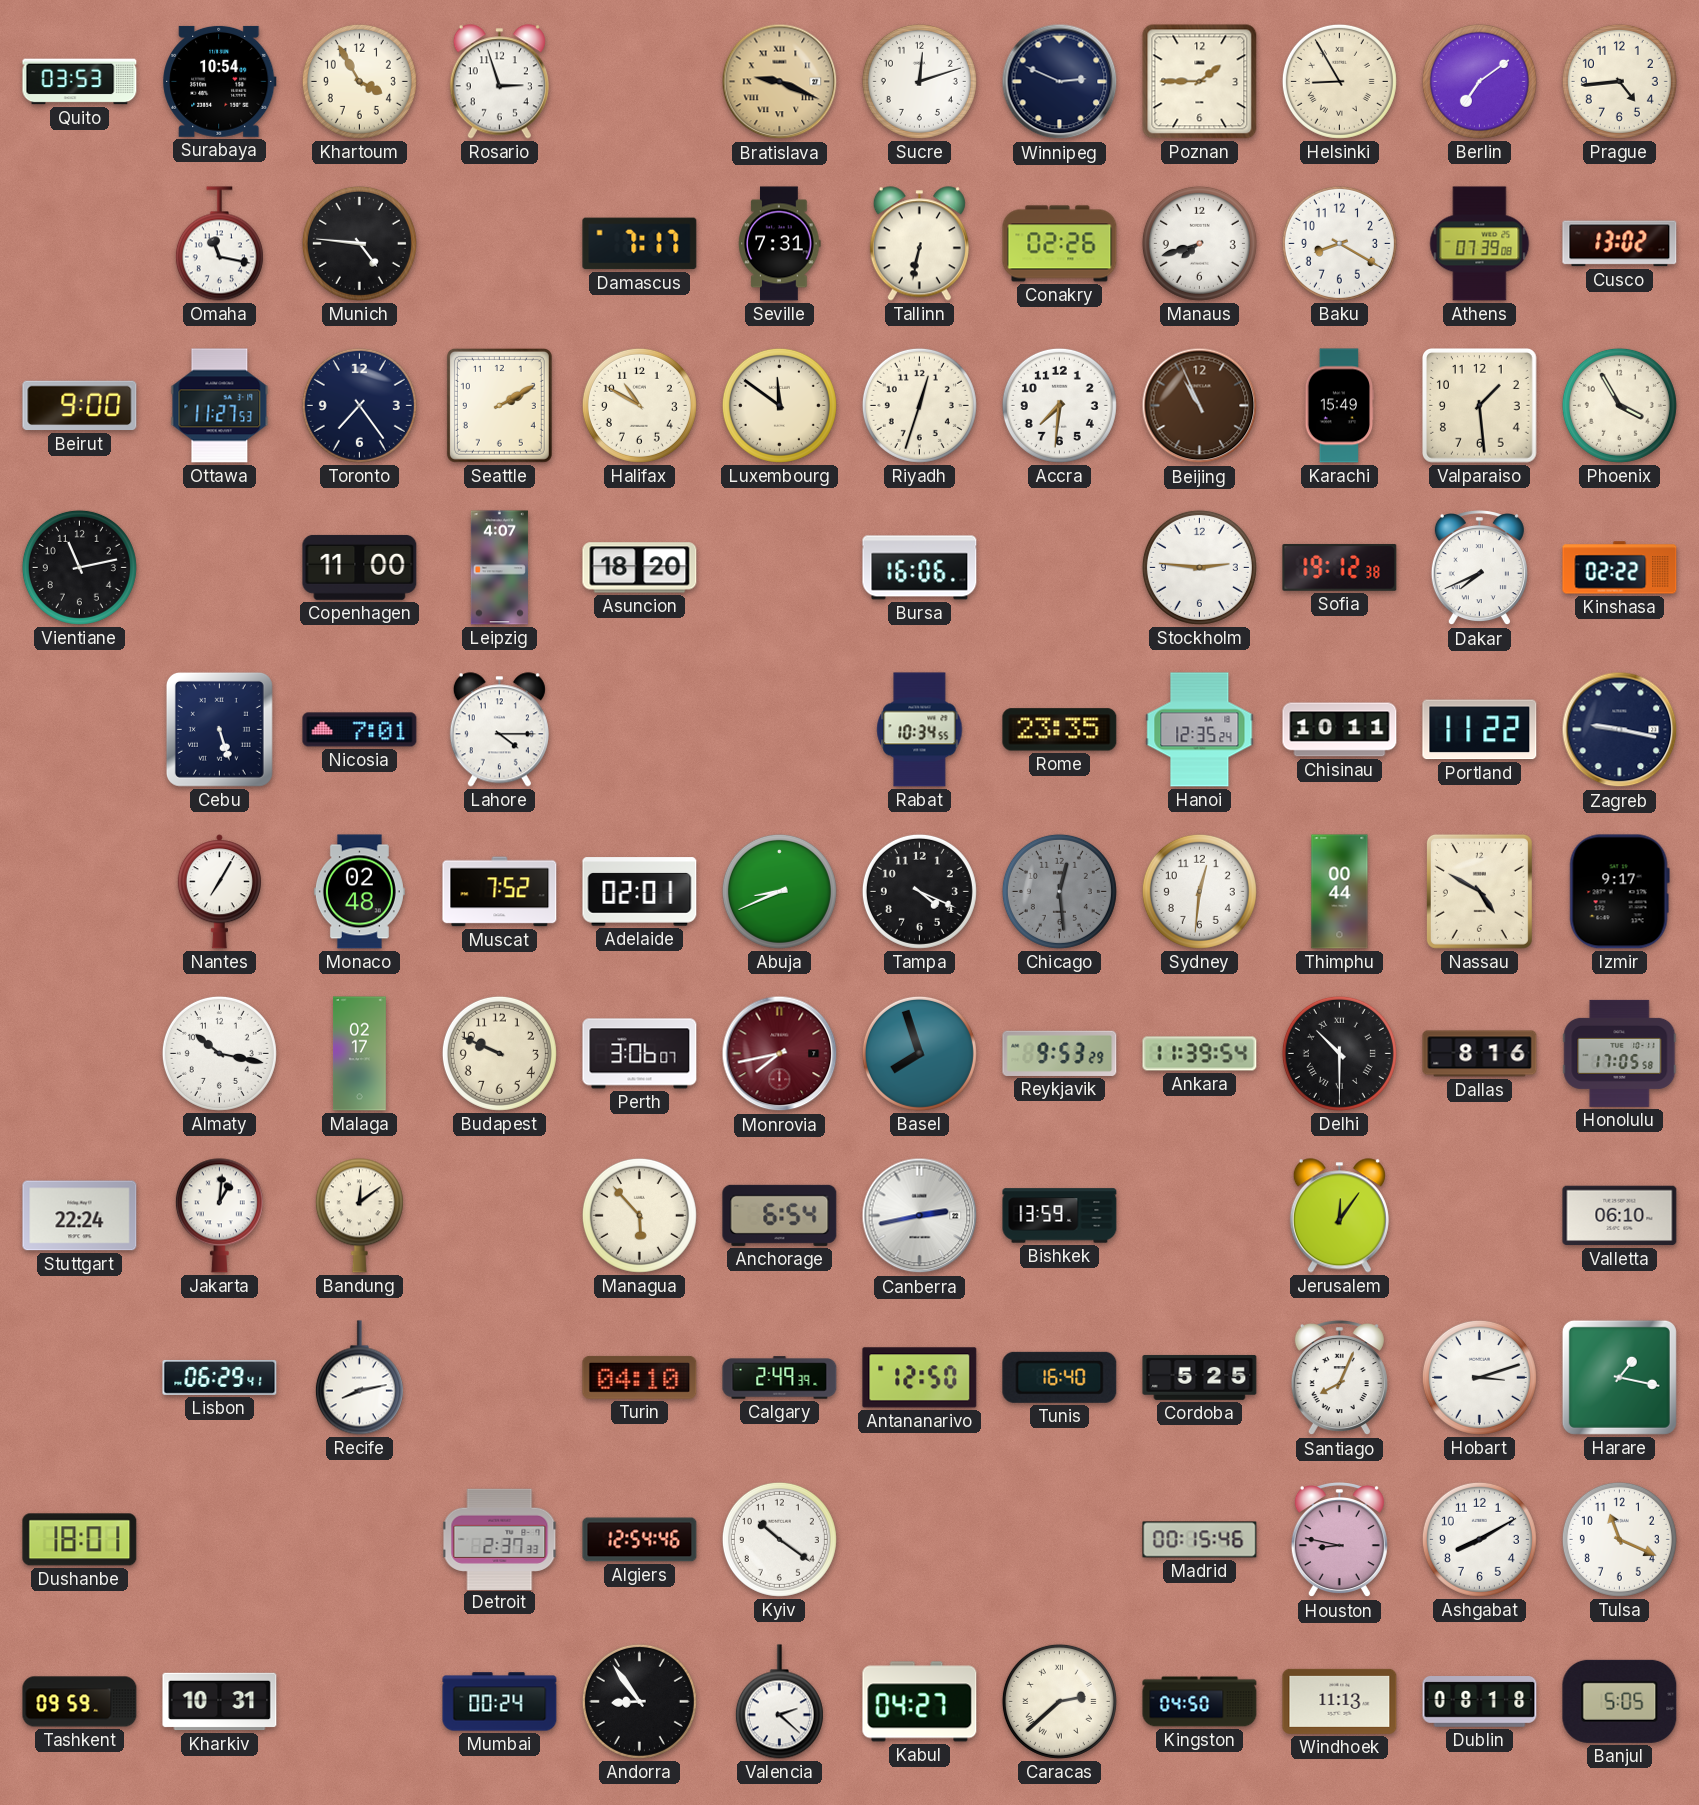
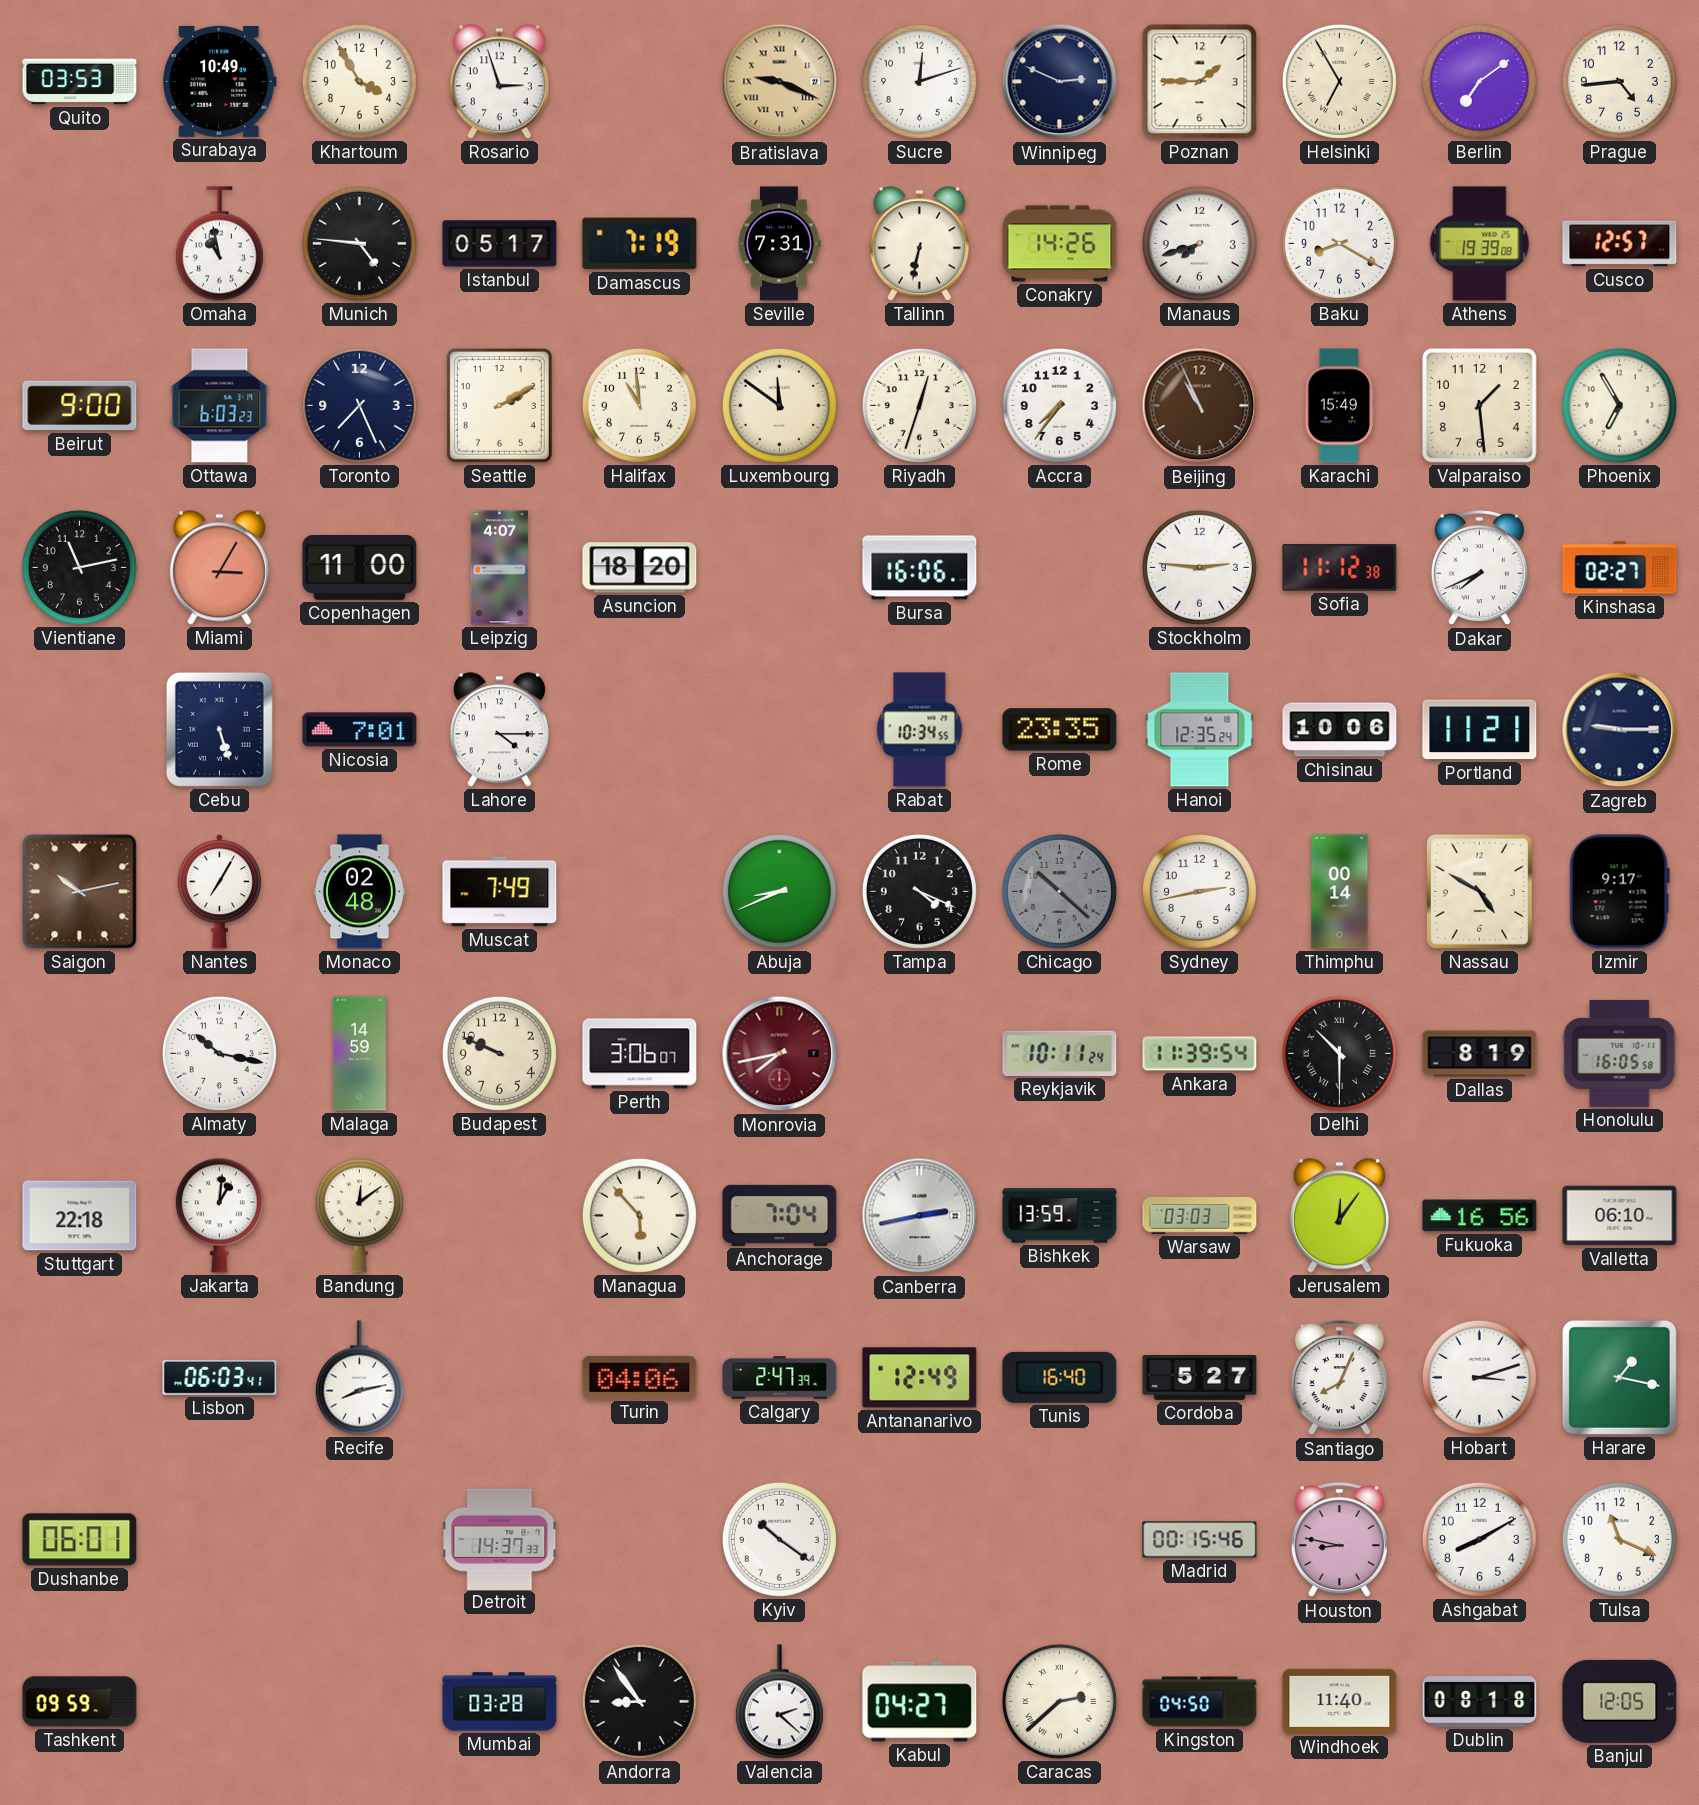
Surabaya: 10:54 -> 10:49
Helsinki: 8:55 -> 6:55
Omaha: 11:17 -> 10:58
Istanbul: none -> 05:17
Damascus: 7:17 -> 7:19
Conakry: 02:26 -> 14:26
Athens: 07:39 -> 19:39
Cusco: 13:02 -> 12:57
Ottawa: 11:27 -> 6:03
Toronto: 7:24 -> 7:26
Halifax: 10:50 -> 10:59
Accra: 7:31 -> 7:36
Phoenix: 3:55 -> 6:55
Miami: none -> 3:05
Sofia: 19:12 -> 11:12
Kinshasa: 02:22 -> 02:27
Chisinau: 10:11 -> 10:06
Portland: 11:22 -> 11:21
Zagreb: 9:17 -> 9:15
Saigon: none -> 10:13
Muscat: 7:52 -> 7:49
Adelaide: 02:01 -> none
Chicago: 12:29 -> 10:22
Sydney: 12:31 -> 2:43
Thimphu: 00:44 -> 00:14
Malaga: 02:17 -> 14:59
Basel: 7:57 -> none
Reykjavik: 9:53 -> 10:11
Dallas: 8:16 -> 8:19
Honolulu: 17:05 -> 16:05
Stuttgart: 22:24 -> 22:18
Anchorage: 6:54 -> 7:04
Warsaw: none -> 03:03
Fukuoka: none -> 16:56
Lisbon: 06:29 -> 06:03
Turin: 04:10 -> 04:06
Calgary: 2:49 -> 2:47
Antananarivo: 12:50 -> 12:49
Cordoba: 5:25 -> 5:27
Dushanbe: 18:01 -> 06:01
Detroit: 2:37 -> 14:37
Algiers: 12:54 -> none
Kharkiv: 10:31 -> none
Mumbai: 00:24 -> 03:28
Windhoek: 11:13 -> 11:40
Banjul: 5:05 -> 12:05
